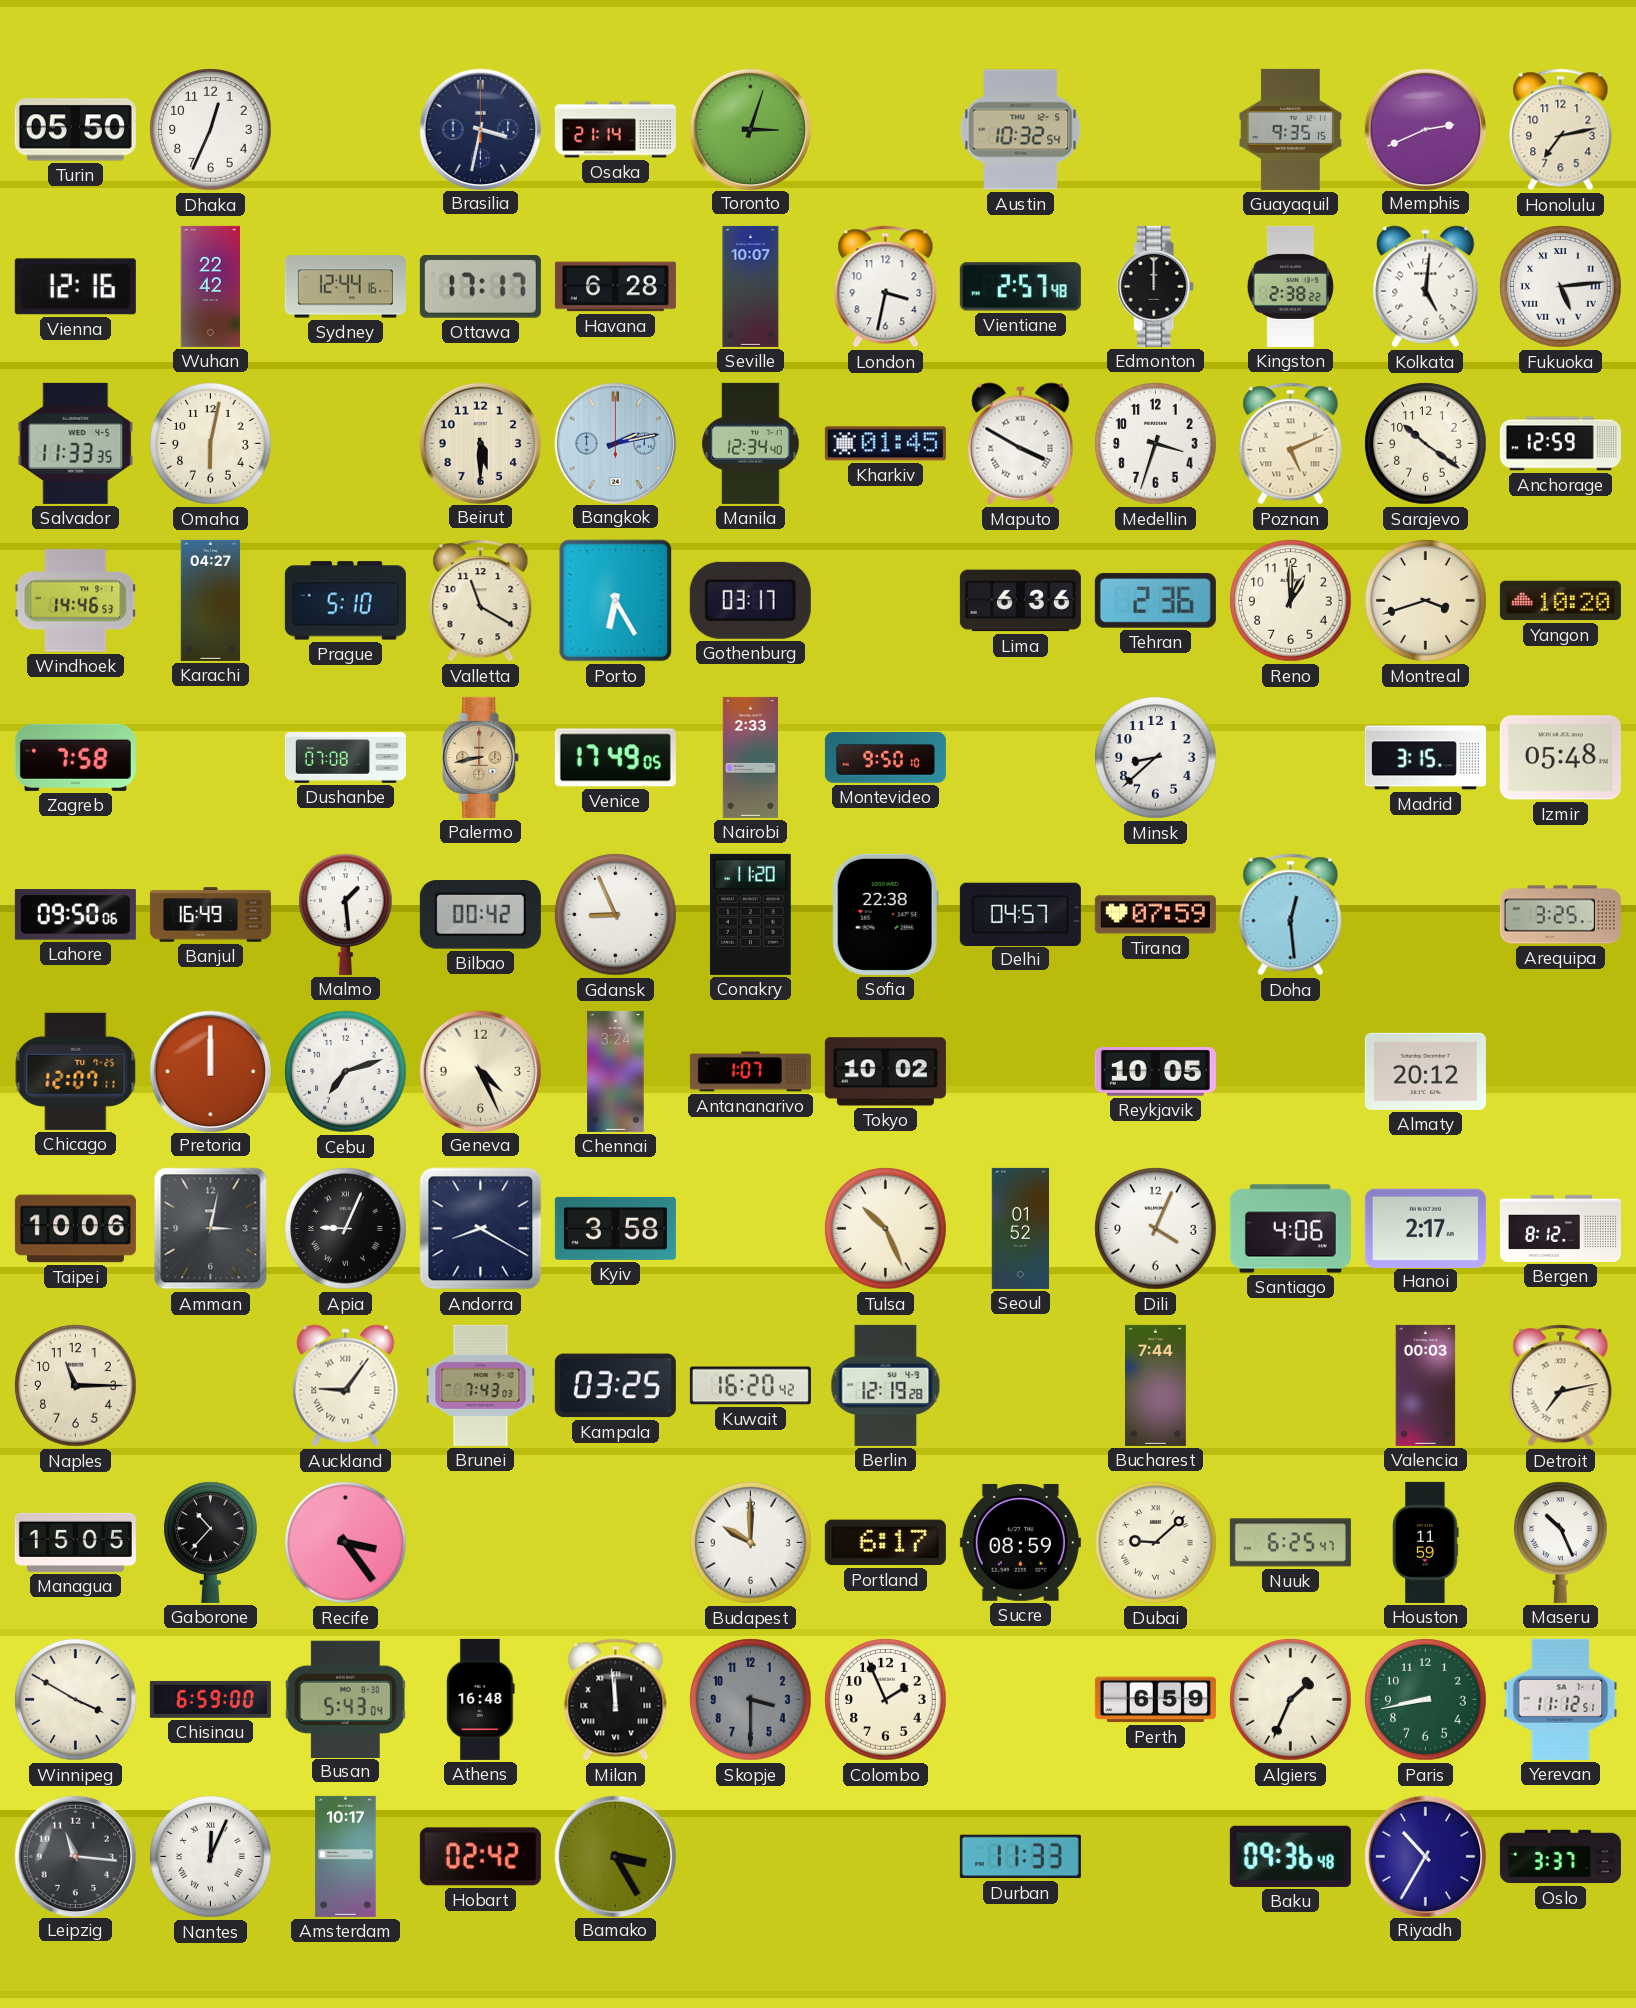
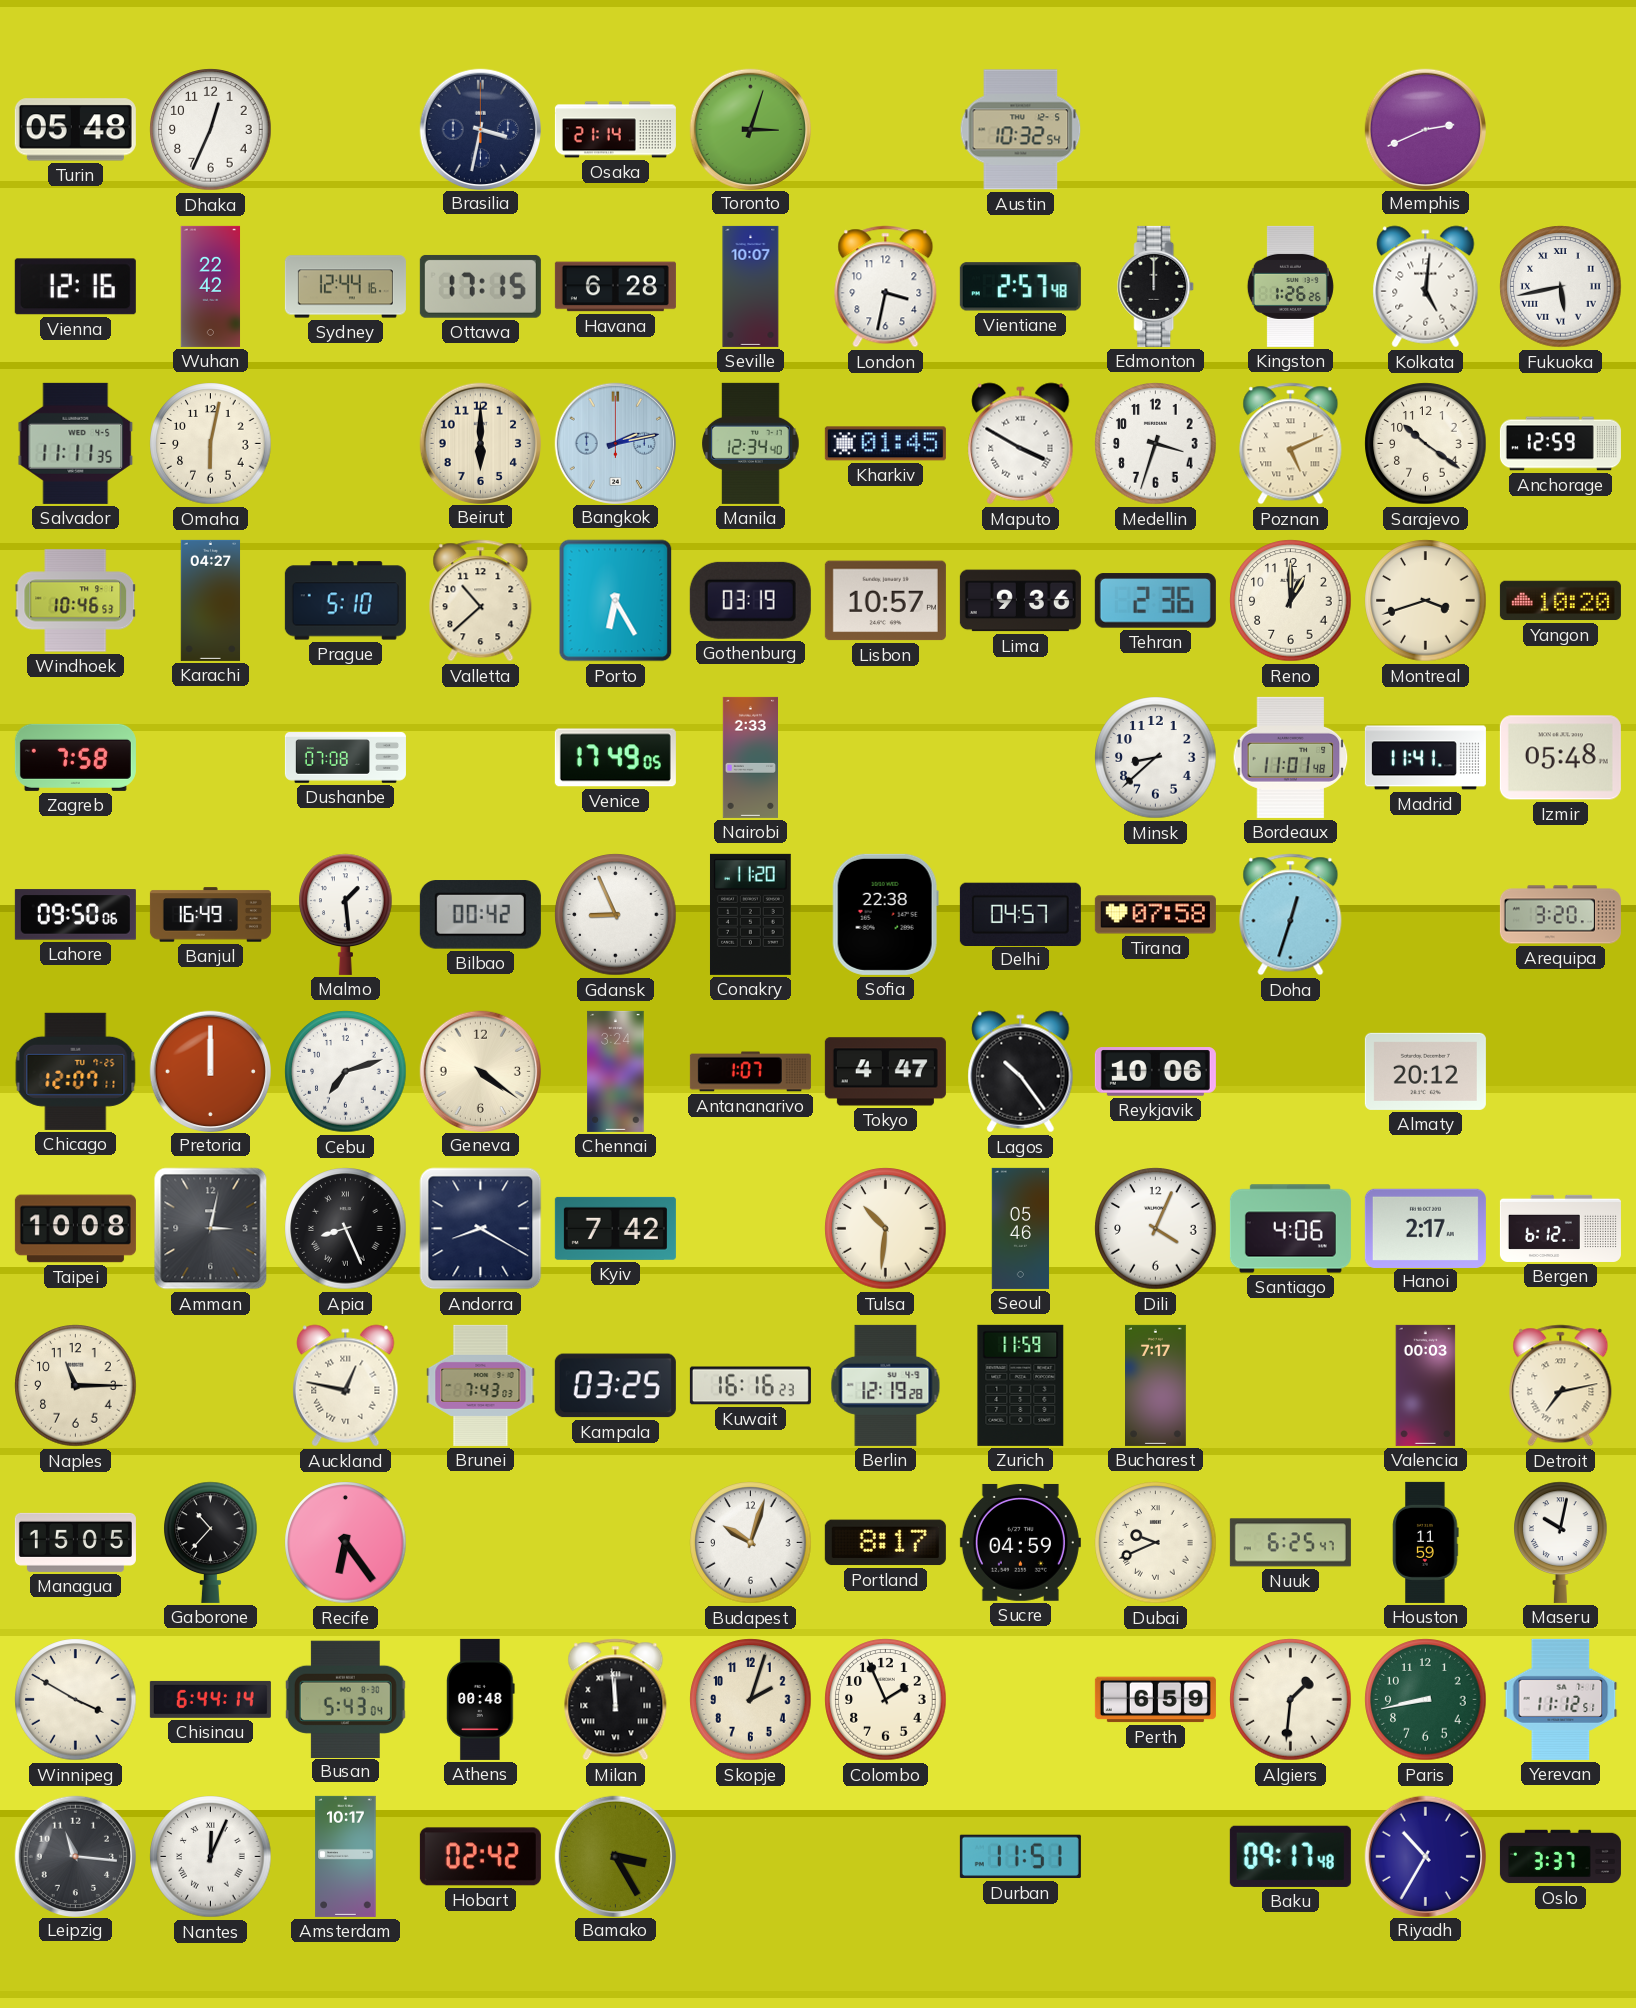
Turin: 05:50 -> 05:48
Guayaquil: 9:35 -> none
Honolulu: 7:13 -> none
Ottawa: 17:17 -> 17:15
Kingston: 2:38 -> 1:26
Fukuoka: 5:14 -> 5:43
Salvador: 11:33 -> 11:11
Beirut: 5:30 -> 6:00
Windhoek: 14:46 -> 10:46
Valletta: 11:20 -> 10:38
Gothenburg: 03:17 -> 03:19
Lisbon: none -> 10:57
Lima: 6:36 -> 9:36
Palermo: 8:43 -> none
Montevideo: 9:50 -> none
Bordeaux: none -> 11:01
Madrid: 3:15 -> 11:41
Tirana: 07:59 -> 07:58
Doha: 12:29 -> 12:33
Arequipa: 3:25 -> 3:20
Geneva: 4:26 -> 4:21
Tokyo: 10:02 -> 4:47
Lagos: none -> 10:24
Reykjavik: 10:05 -> 10:06
Taipei: 10:06 -> 10:08
Apia: 9:04 -> 8:26
Kyiv: 3:58 -> 7:42
Tulsa: 10:26 -> 10:31
Seoul: 01:52 -> 05:46
Bergen: 8:12 -> 6:12
Auckland: 9:06 -> 12:47
Kuwait: 16:20 -> 16:16
Zurich: none -> 11:59
Bucharest: 7:44 -> 7:17
Recife: 3:24 -> 6:24
Budapest: 10:00 -> 10:03
Portland: 6:17 -> 8:17
Sucre: 08:59 -> 04:59
Dubai: 9:08 -> 9:41
Maseru: 10:26 -> 10:02
Chisinau: 6:59 -> 6:44
Athens: 16:48 -> 00:48
Skopje: 3:30 -> 2:03
Skopje dial: grey -> cream
Algiers: 1:34 -> 1:31
Durban: 11:33 -> 11:51
Baku: 09:36 -> 09:17
